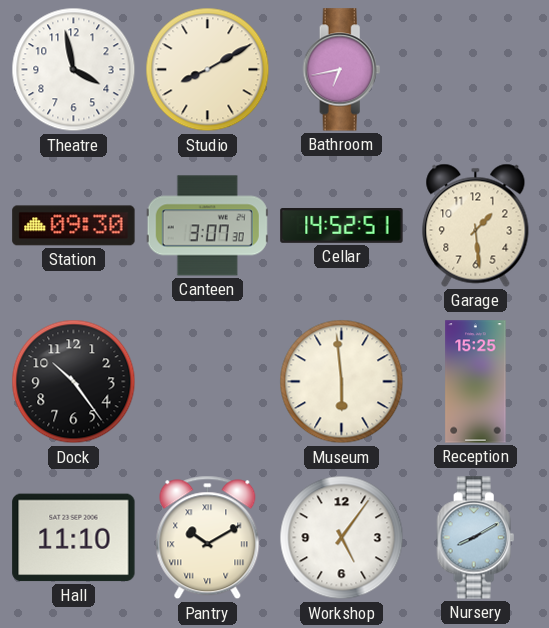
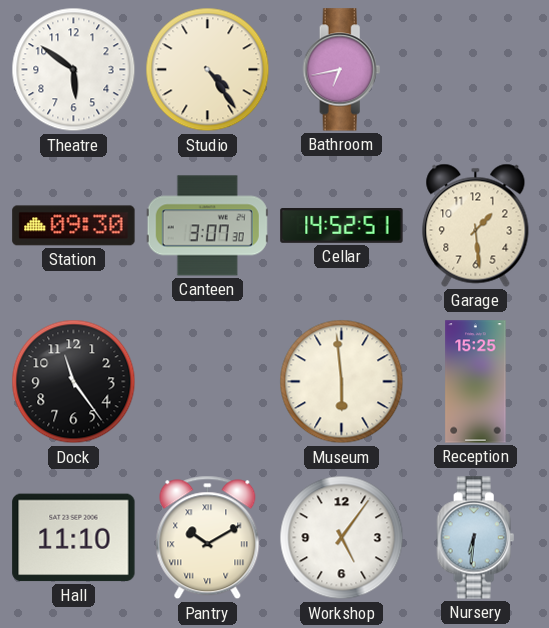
Theatre: 3:58 -> 5:51
Studio: 8:10 -> 4:24
Dock: 10:24 -> 11:24
Nursery: 8:10 -> 6:31
